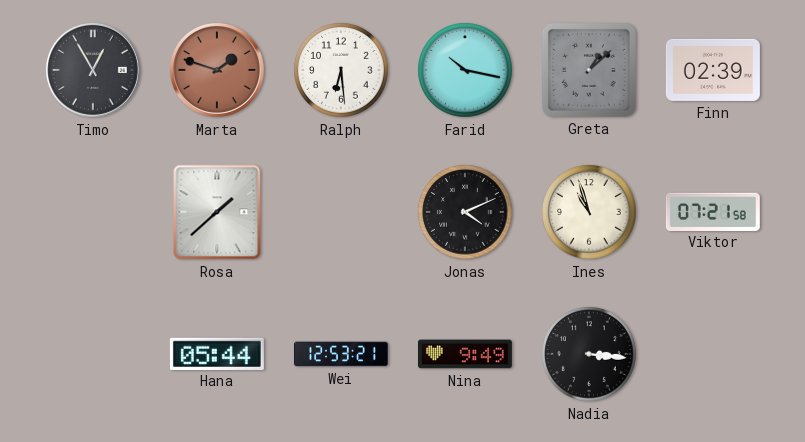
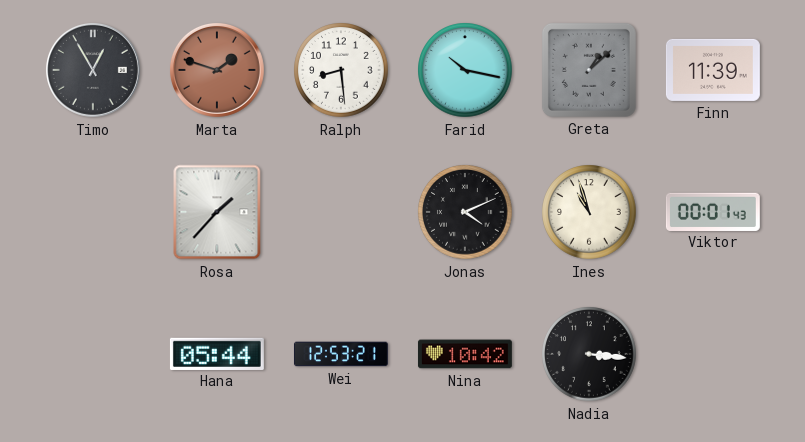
Ralph: 6:29 -> 8:29
Finn: 02:39 -> 11:39
Rosa: 1:38 -> 1:37
Viktor: 07:21 -> 00:01
Nina: 9:49 -> 10:42
